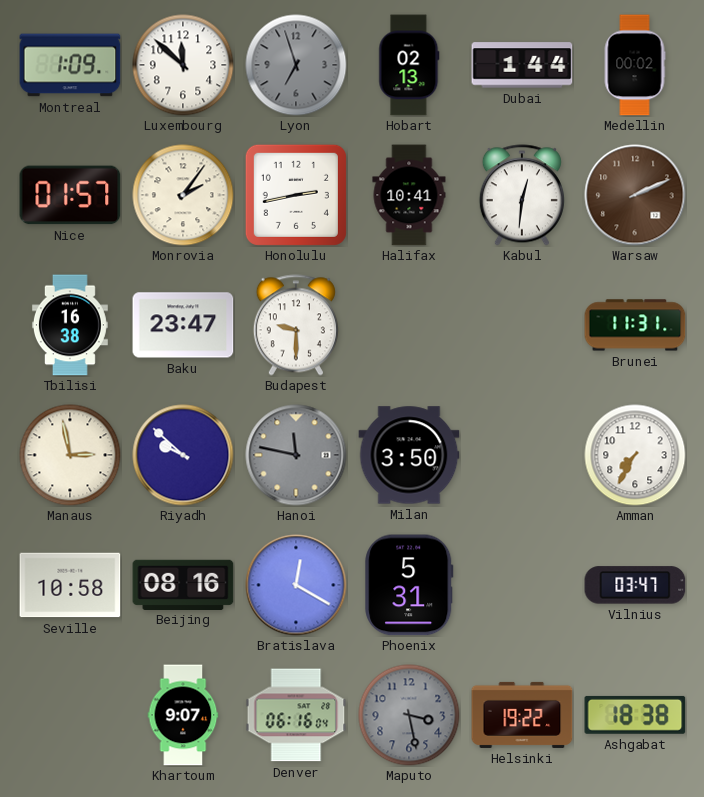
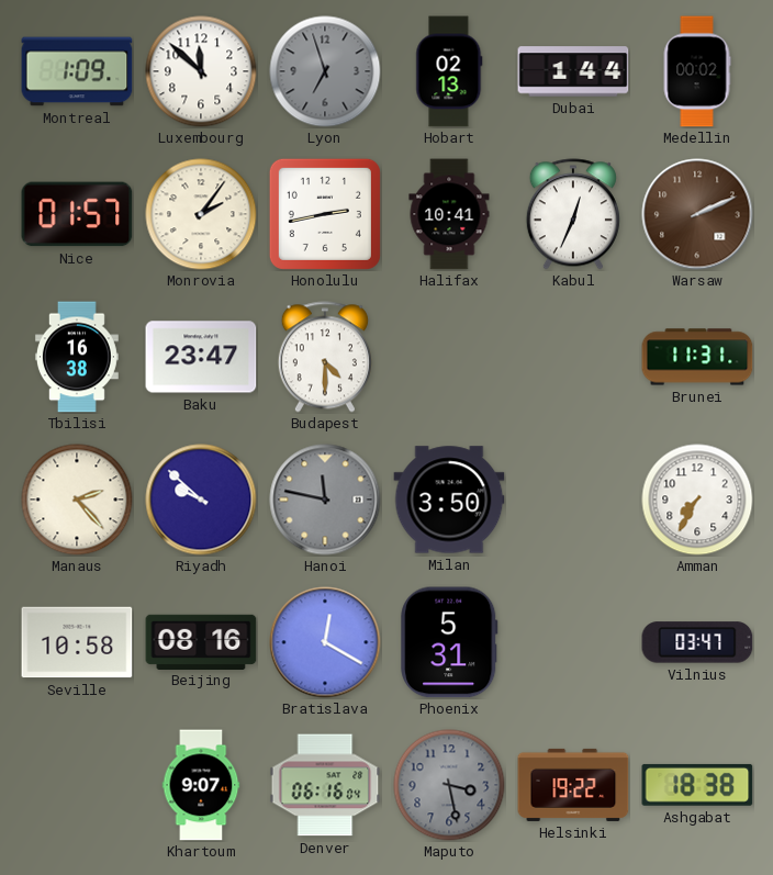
Kabul: 12:31 -> 12:34
Budapest: 9:30 -> 4:30
Manaus: 2:58 -> 2:23
